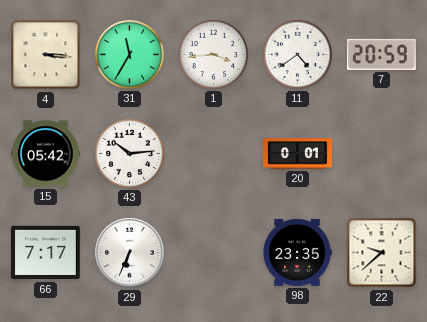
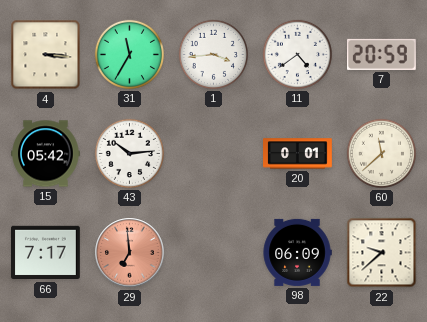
60: none -> 11:38
29: 6:34 -> 6:59
29 dial: white -> salmon
98: 23:35 -> 06:09
